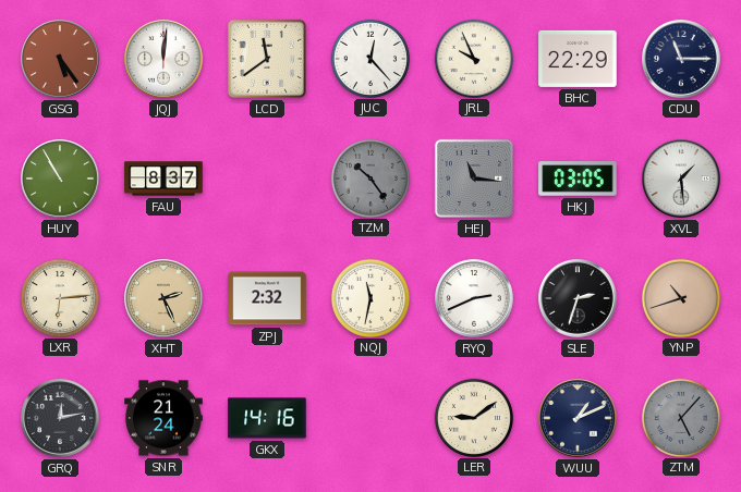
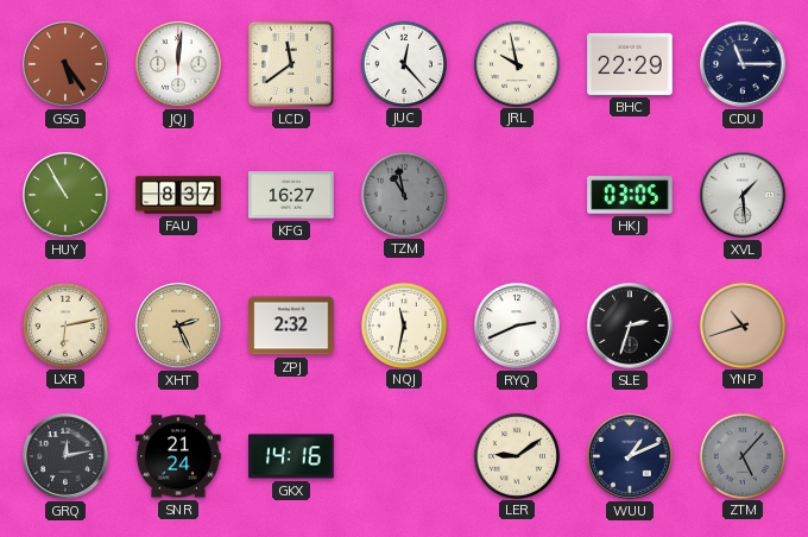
JRL: 9:56 -> 9:58
KFG: none -> 16:27
TZM: 10:24 -> 10:58
HEJ: 11:16 -> none
LXR: 6:14 -> 6:13
